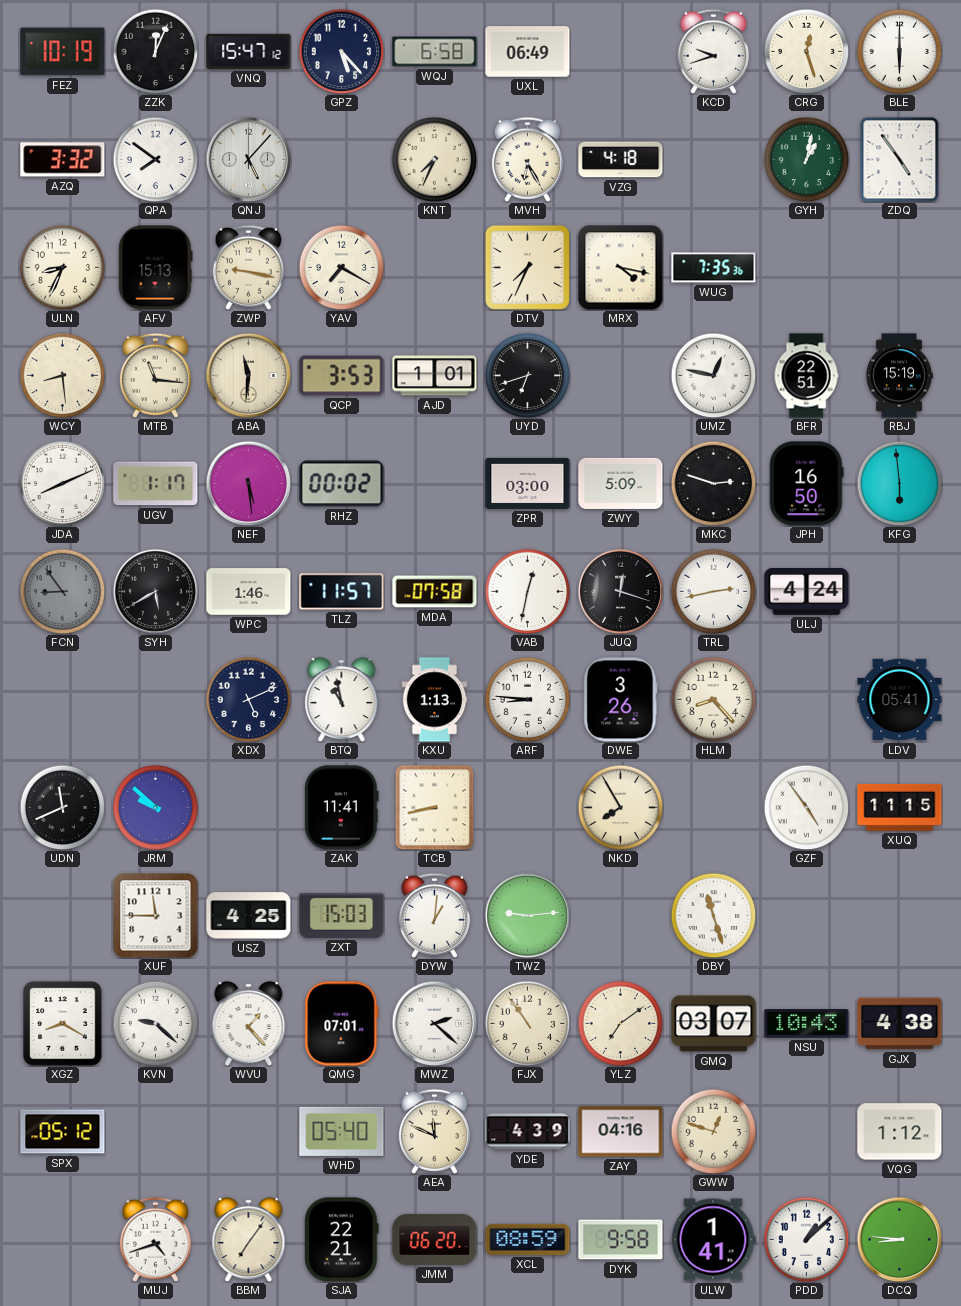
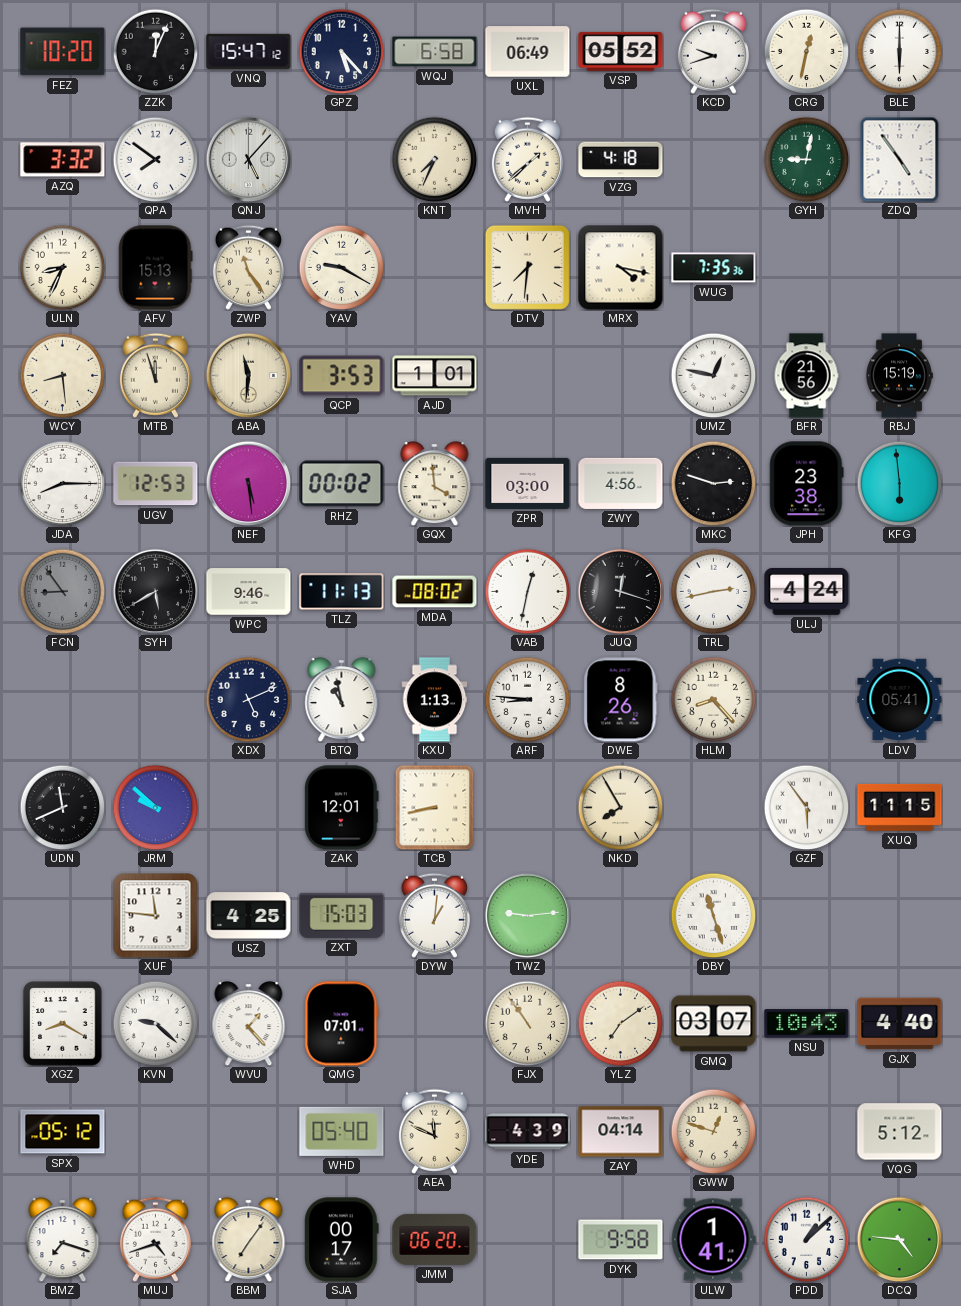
FEZ: 10:19 -> 10:20
VSP: none -> 05:52
CRG: 12:27 -> 12:32
MVH: 6:25 -> 1:38
GYH: 1:02 -> 9:02
ZWP: 9:17 -> 11:24
YAV: 7:20 -> 9:20
DTV: 7:34 -> 7:31
MTB: 11:16 -> 11:57
UYD: 6:42 -> none
BFR: 22:51 -> 21:56
JDA: 8:11 -> 8:15
UGV: 1:17 -> 12:53
GQX: none -> 3:59
ZWY: 5:09 -> 4:56
JPH: 16:50 -> 23:38
WPC: 1:46 -> 9:46
TLZ: 11:57 -> 11:13
MDA: 07:58 -> 08:02
DWE: 3:26 -> 8:26
ZAK: 11:41 -> 12:01
GZF: 4:54 -> 5:54
XUF: 11:45 -> 11:46
MWZ: 2:22 -> none
GJX: 4:38 -> 4:40
ZAY: 04:16 -> 04:14
VQG: 1:12 -> 5:12
BMZ: none -> 7:18
SJA: 22:21 -> 00:17
XCL: 08:59 -> none
DCQ: 8:46 -> 4:46
